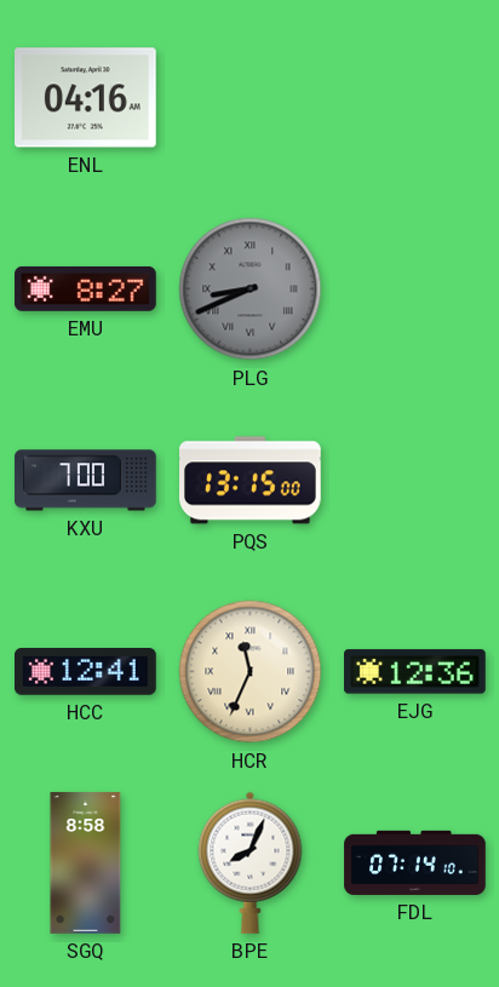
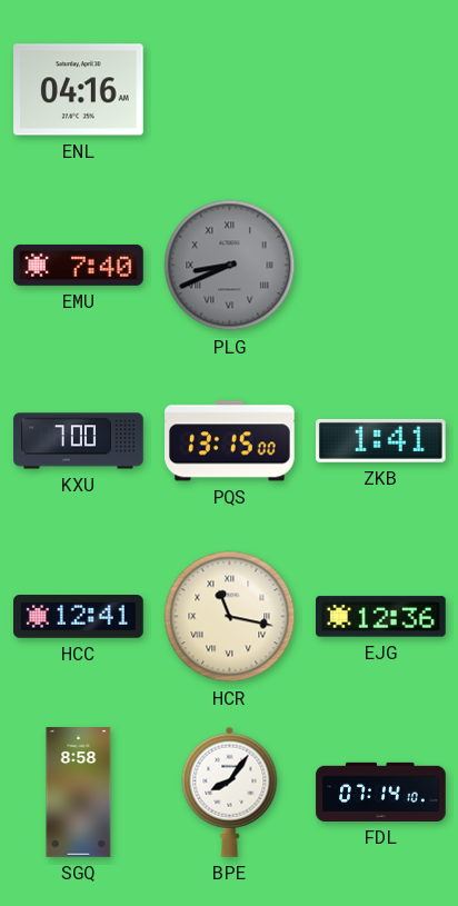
EMU: 8:27 -> 7:40
ZKB: none -> 1:41
HCR: 11:34 -> 11:17
BPE: 8:04 -> 8:06
